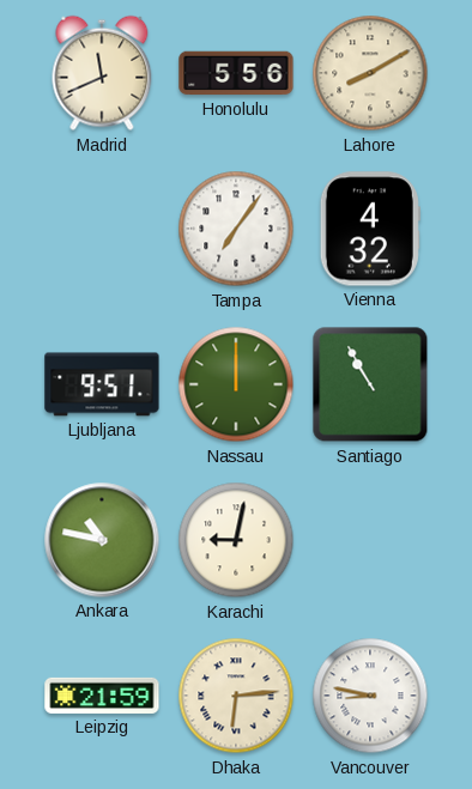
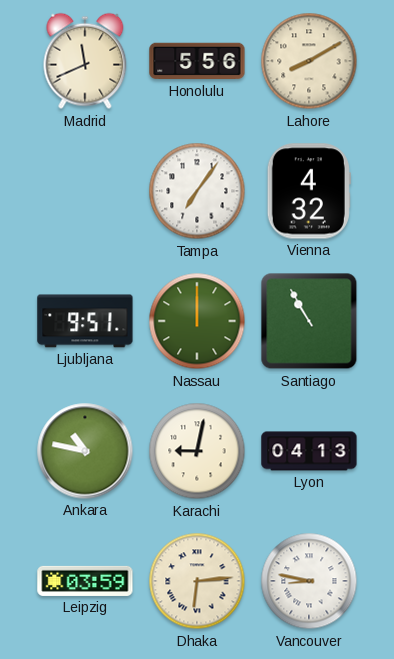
Lyon: none -> 04:13
Leipzig: 21:59 -> 03:59
